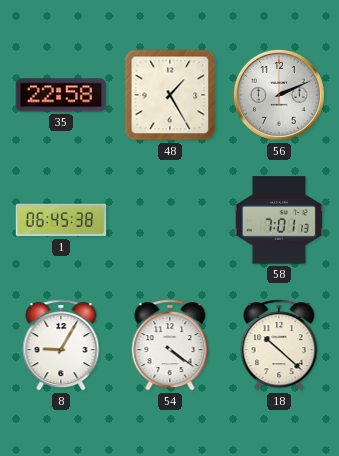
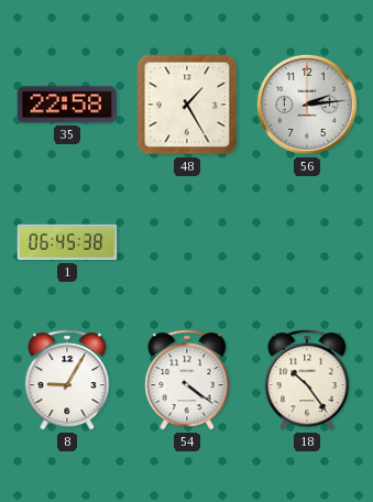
56: 2:11 -> 2:14
58: 7:01 -> none
18: 10:22 -> 10:24
